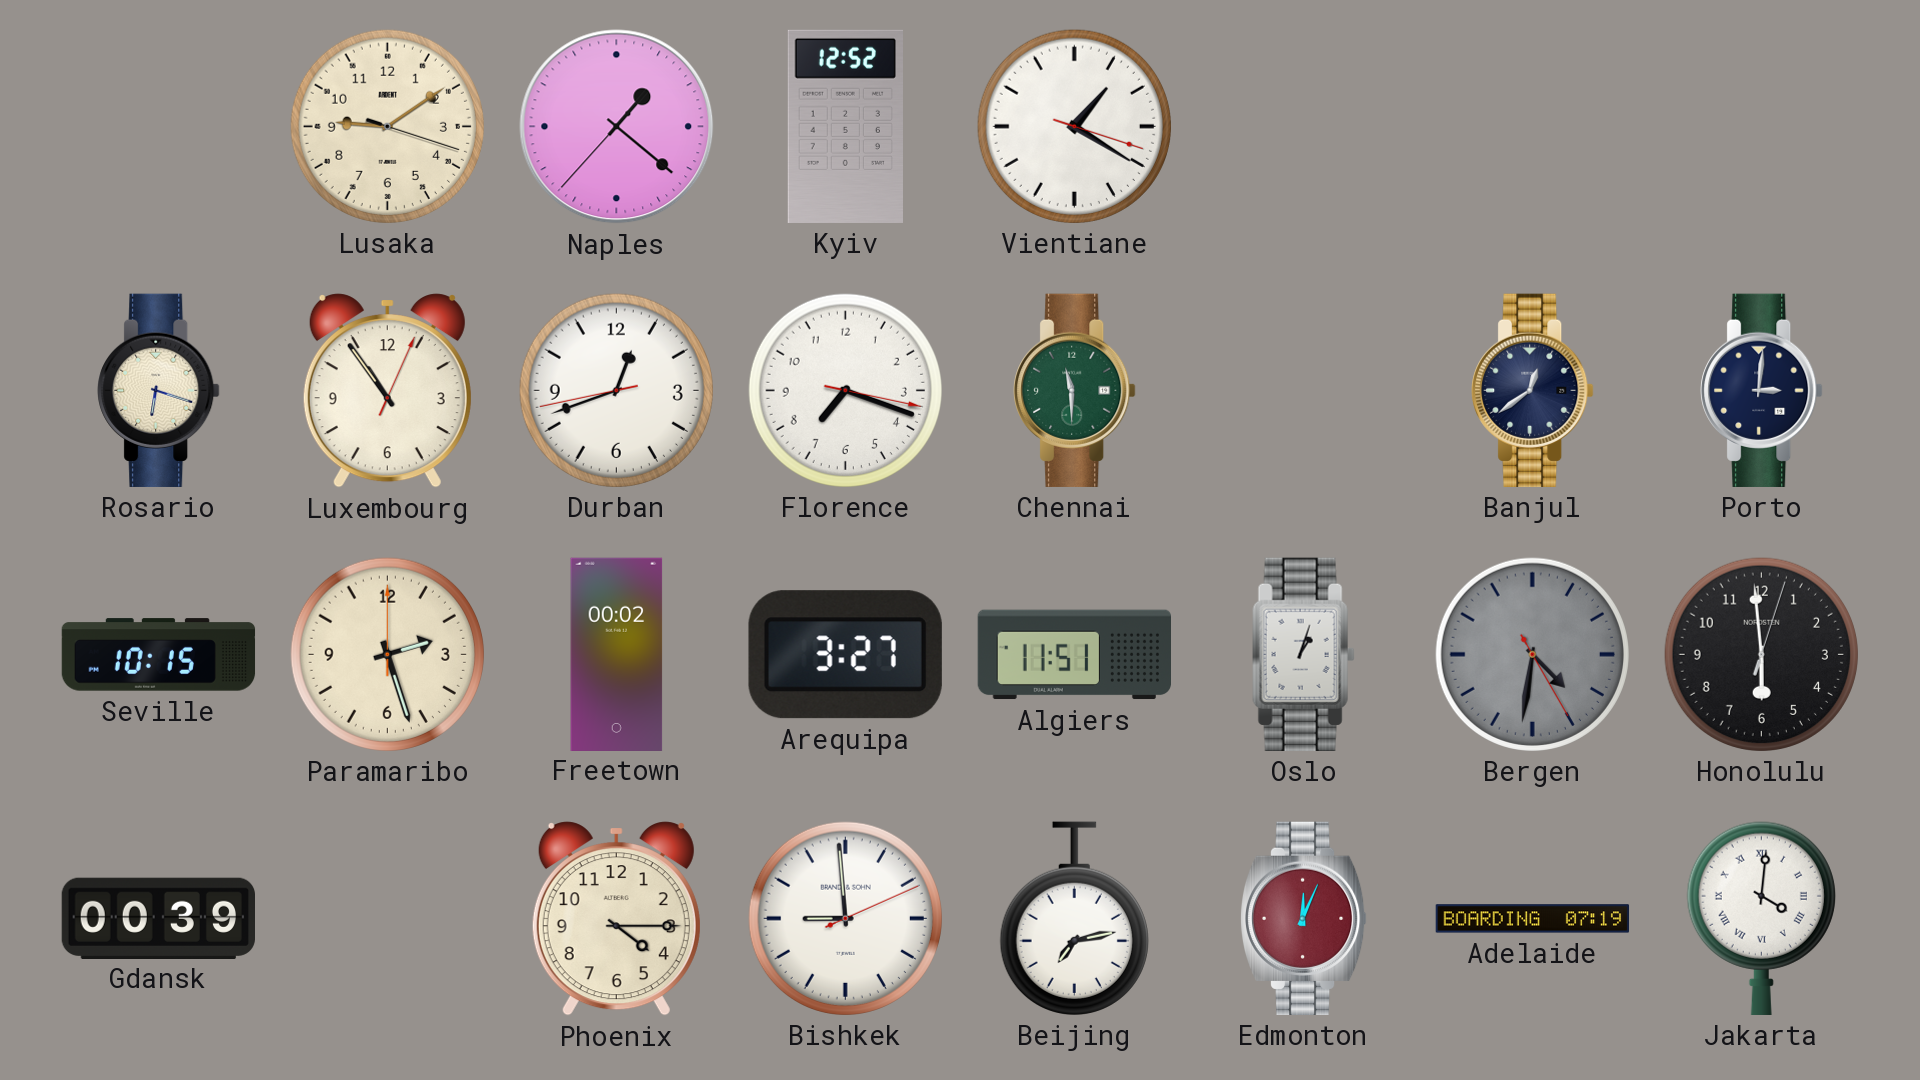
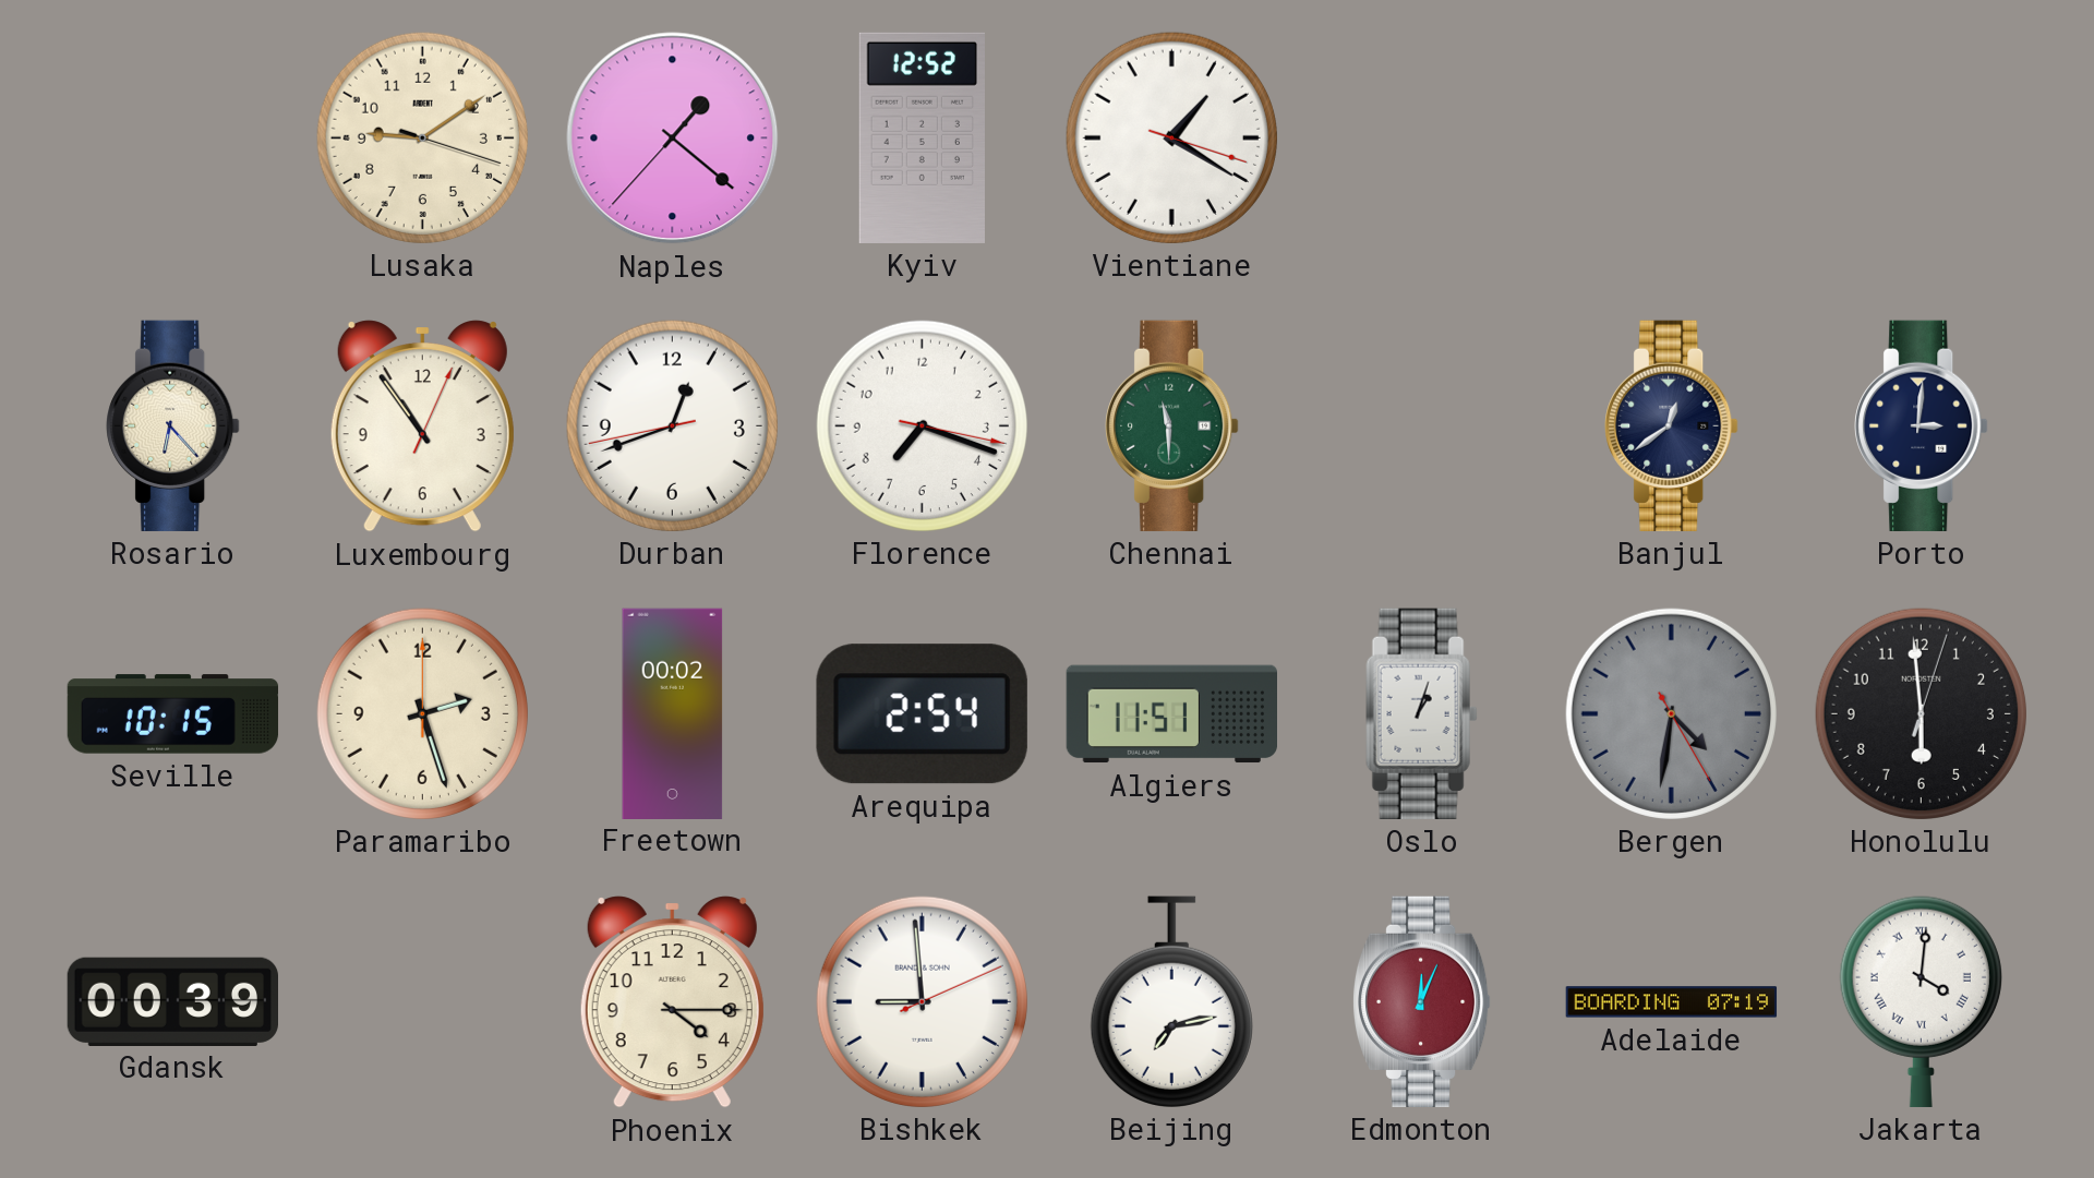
Rosario: 6:18 -> 6:23
Arequipa: 3:27 -> 2:54
